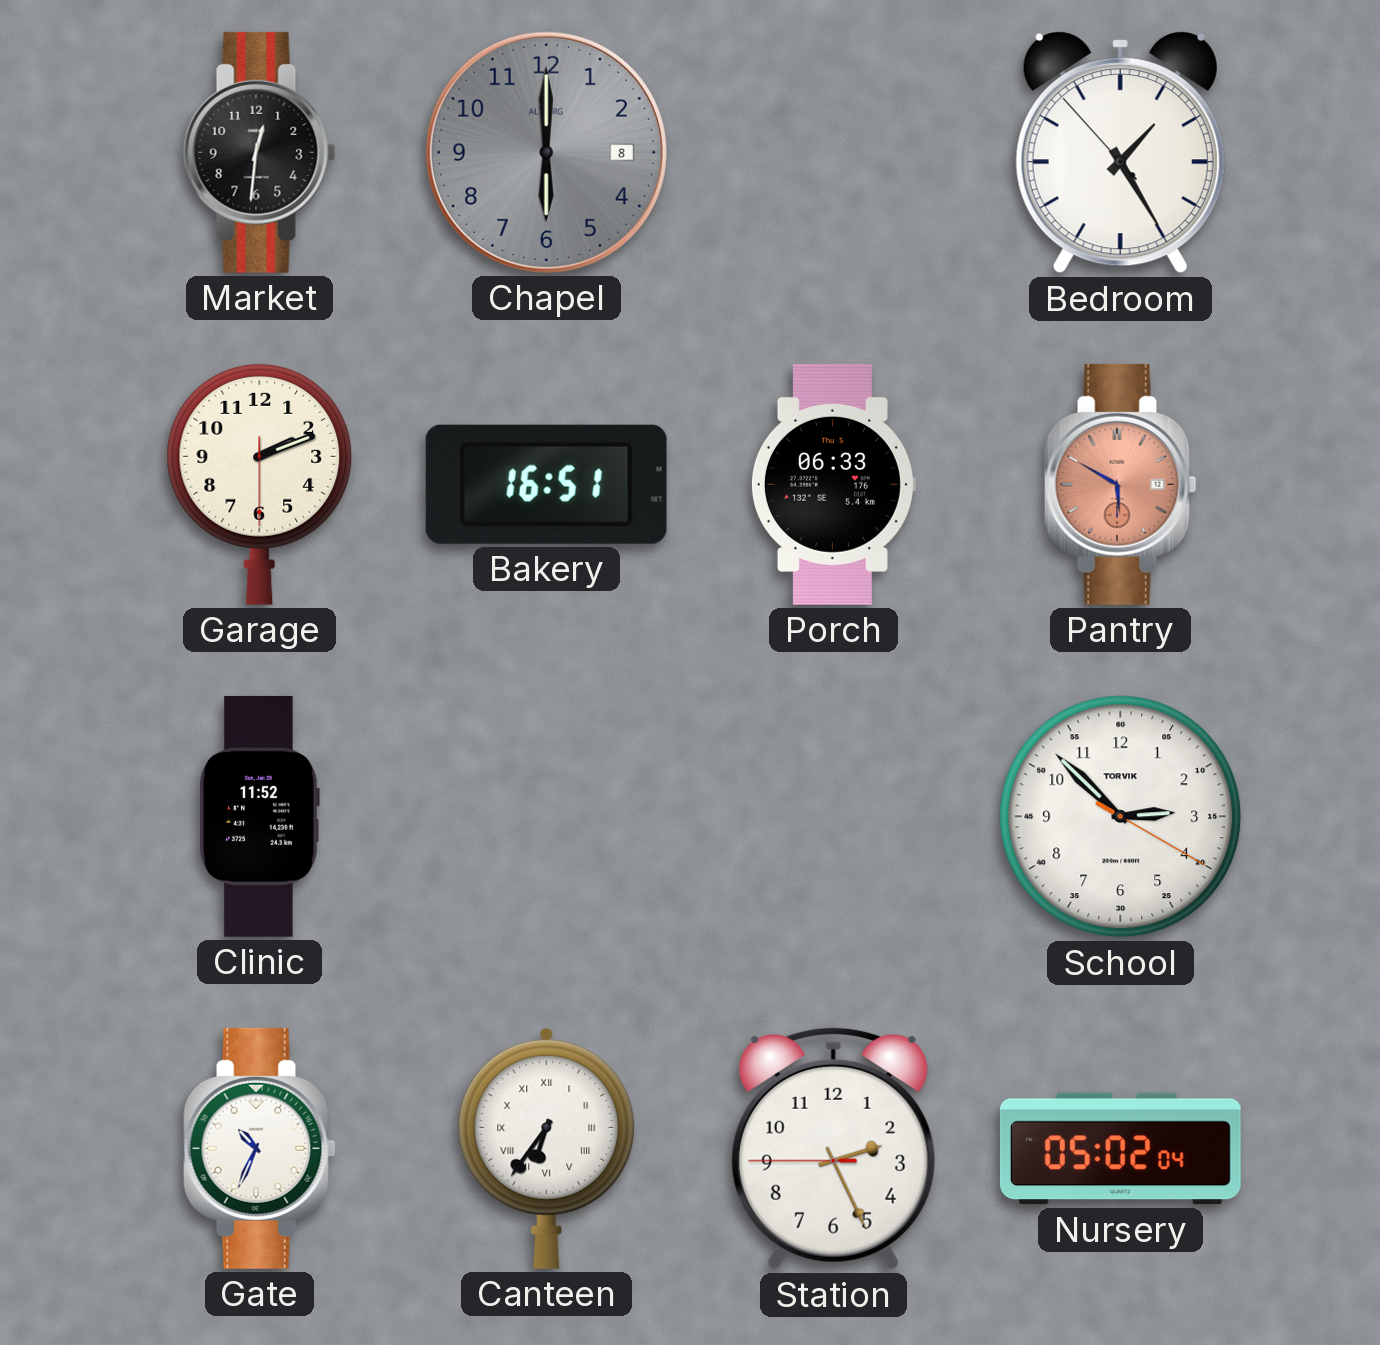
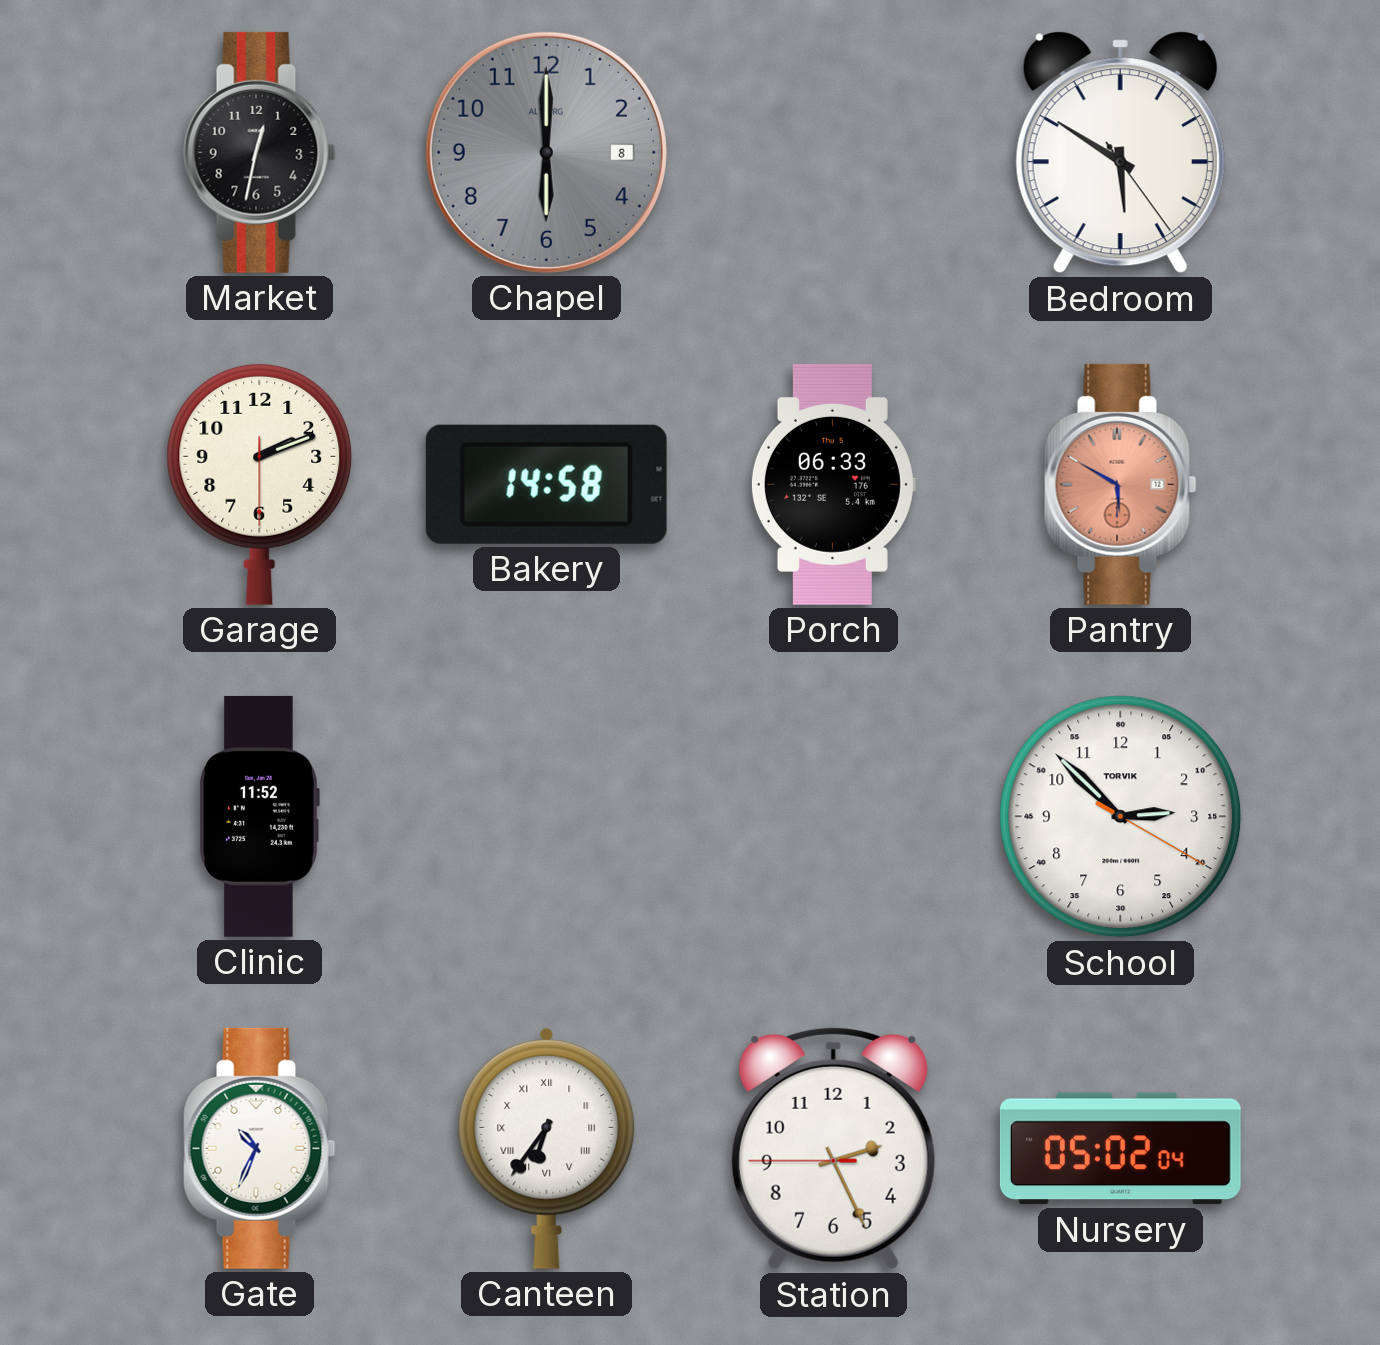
Market: 12:31 -> 12:32
Bedroom: 1:24 -> 5:50
Bakery: 16:51 -> 14:58
